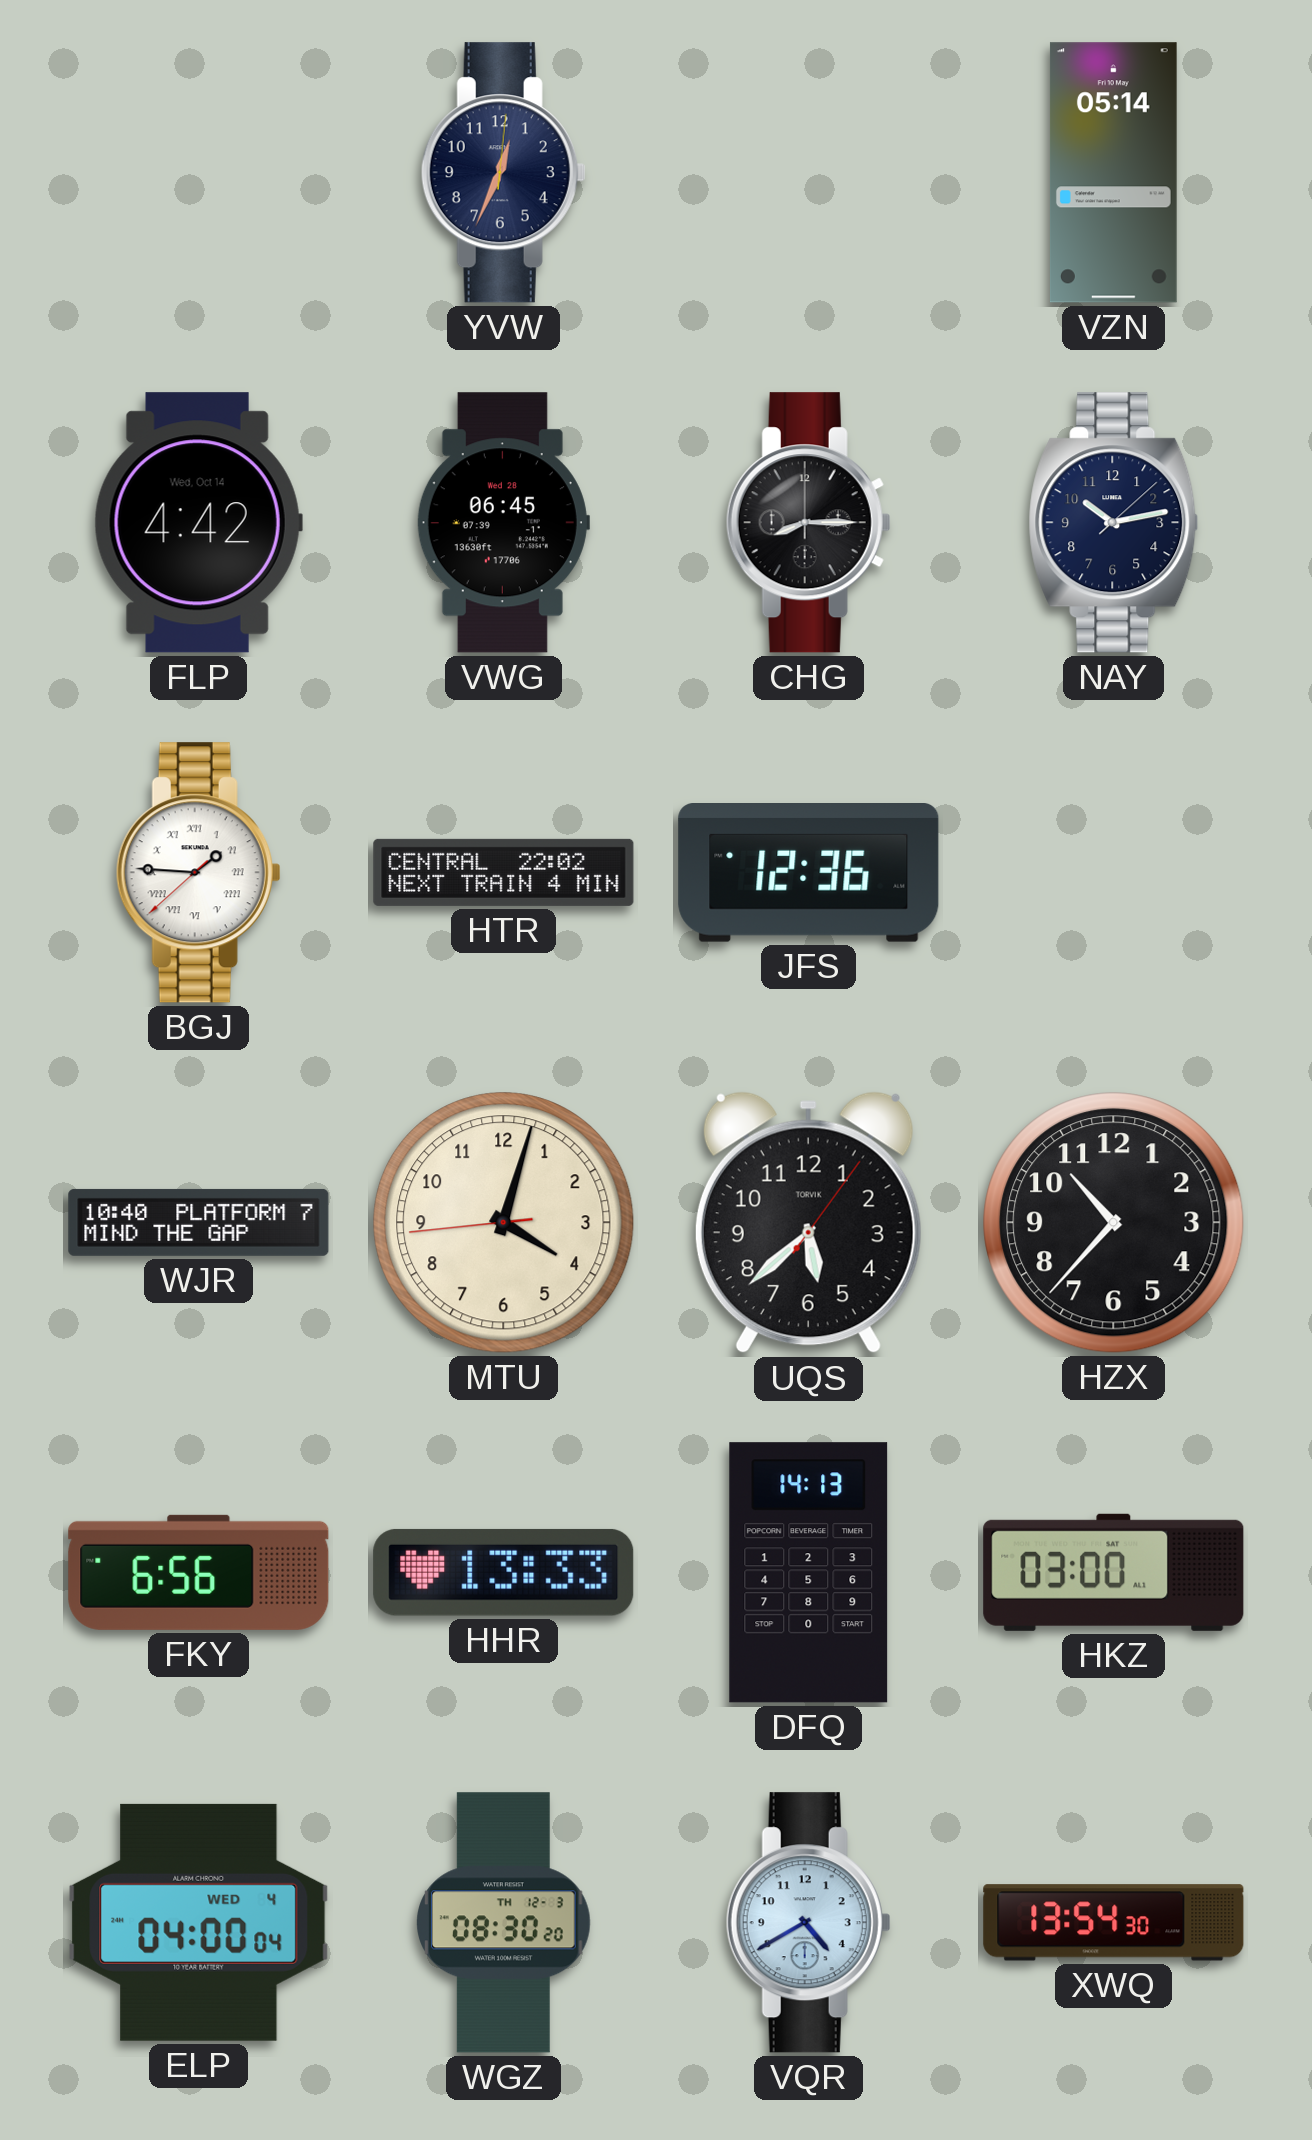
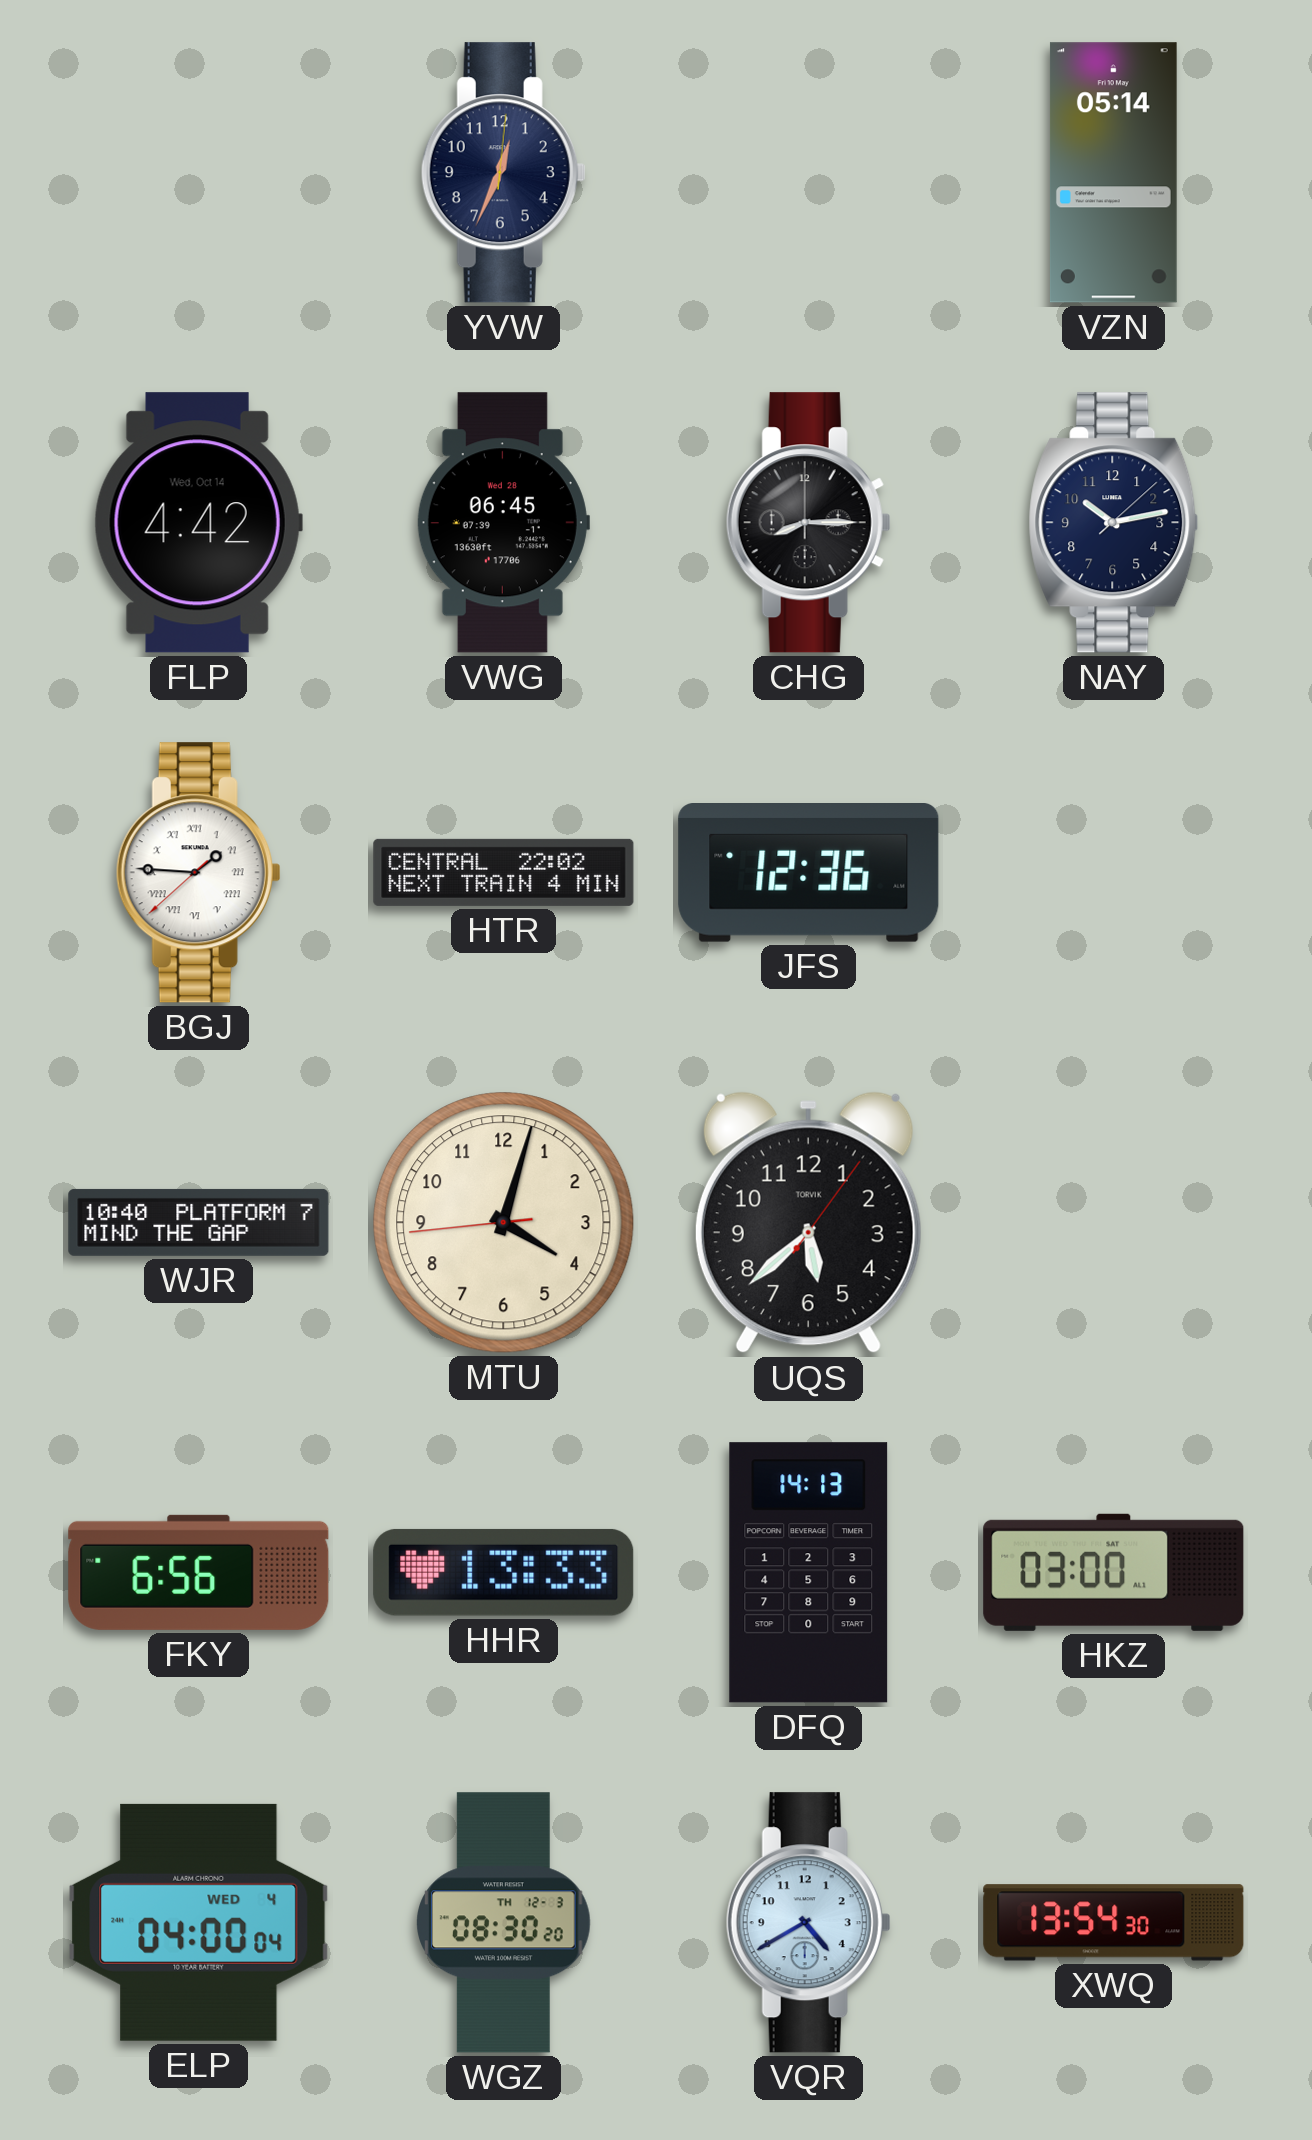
HZX: 10:37 -> none
